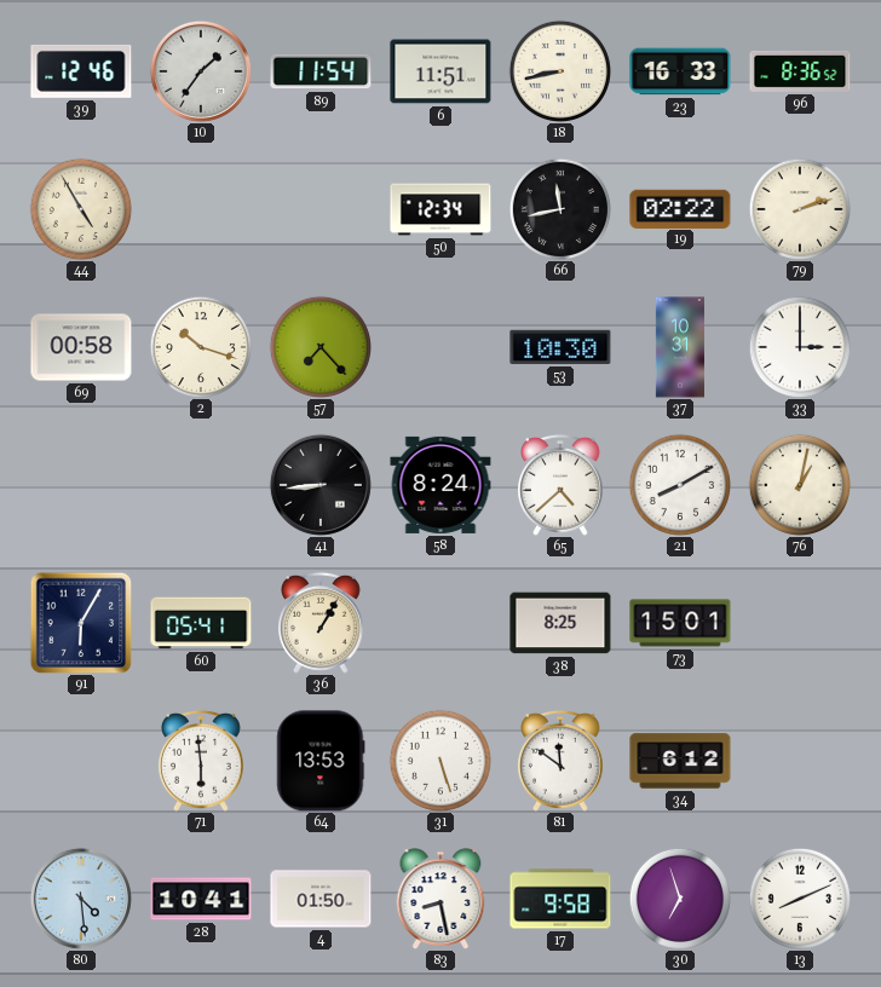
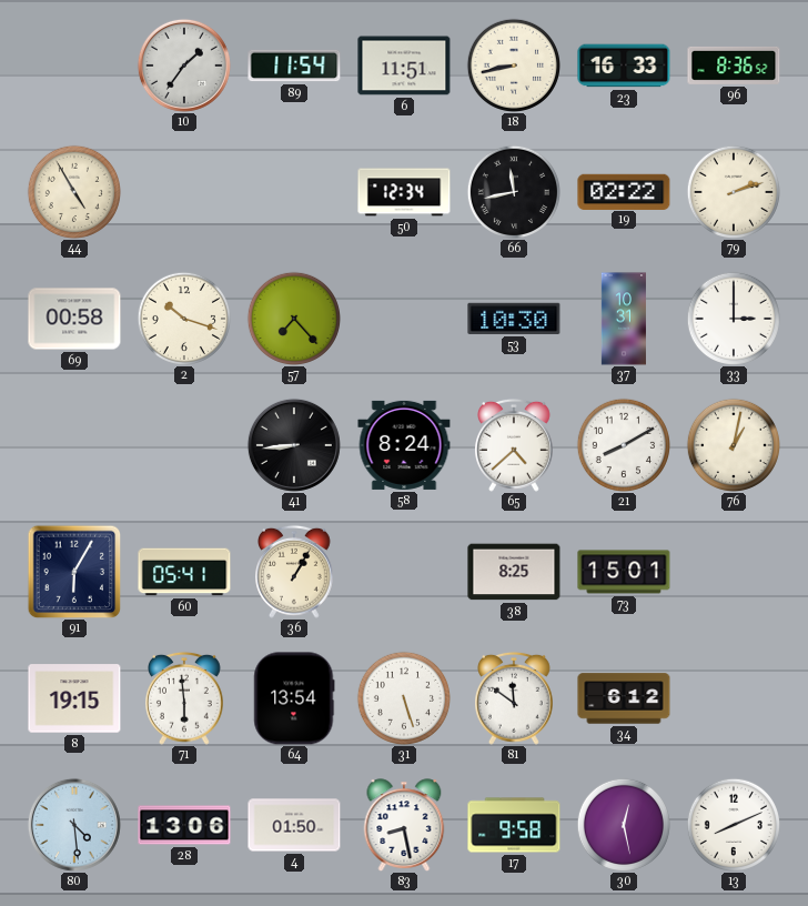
39: 12:46 -> none
8: none -> 19:15
64: 13:53 -> 13:54
28: 10:41 -> 13:06
30: 6:57 -> 12:28
